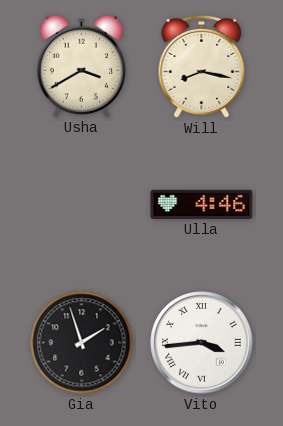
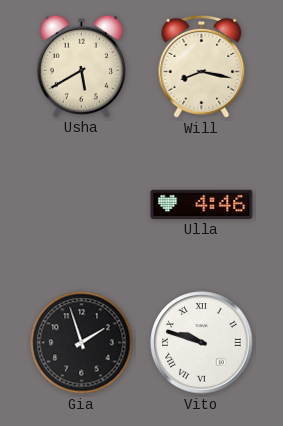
Usha: 3:40 -> 5:40
Vito: 3:44 -> 9:48
